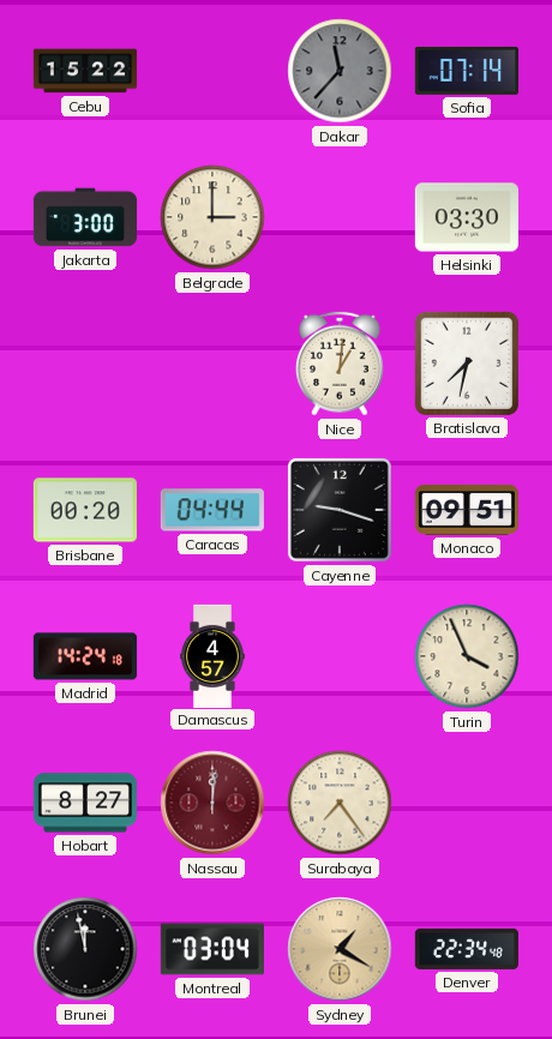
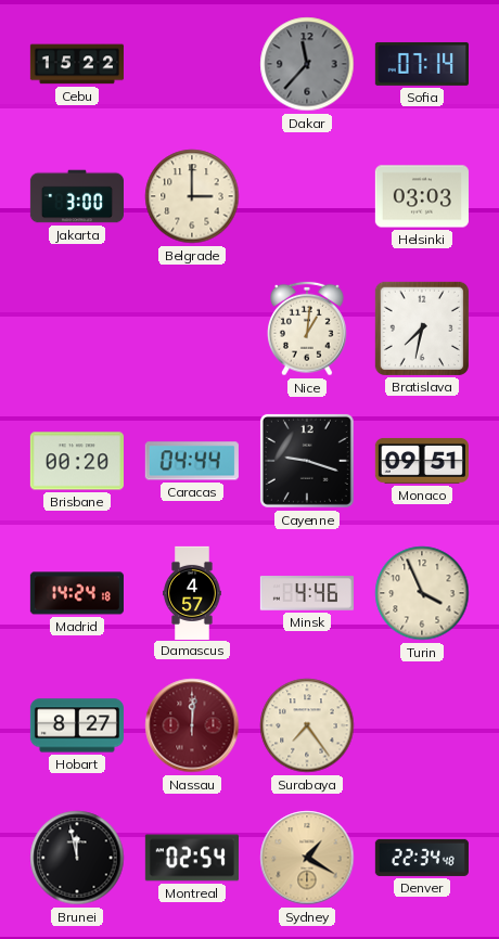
Helsinki: 03:30 -> 03:03
Minsk: none -> 4:46
Montreal: 03:04 -> 02:54
